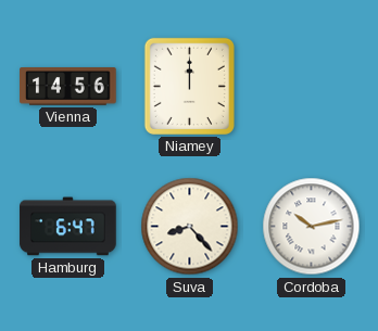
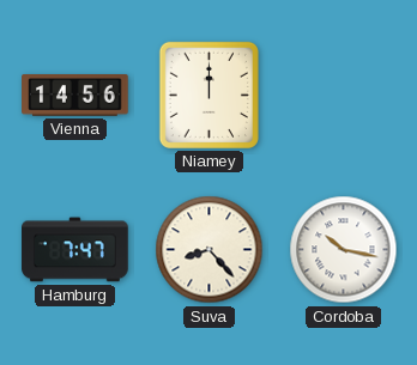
Hamburg: 6:47 -> 7:47
Cordoba: 10:13 -> 10:17
